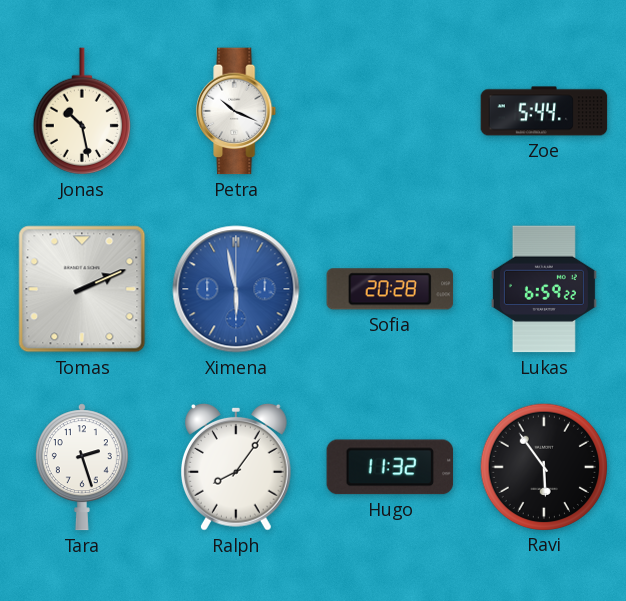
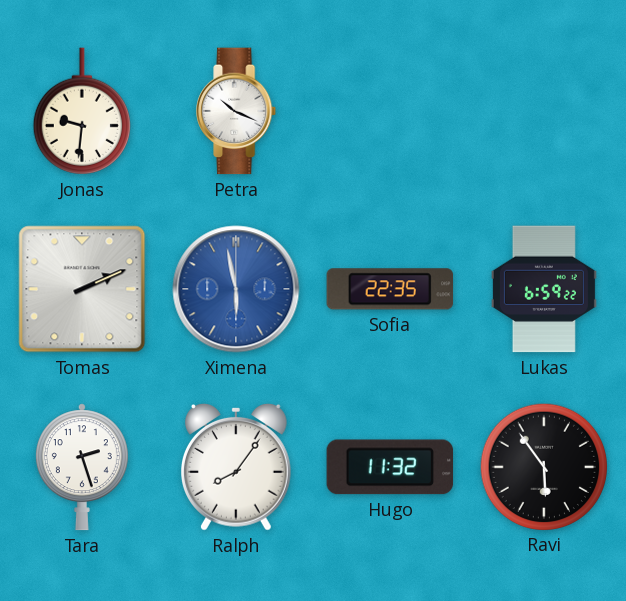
Jonas: 10:28 -> 9:31
Zoe: 5:44 -> none
Sofia: 20:28 -> 22:35
